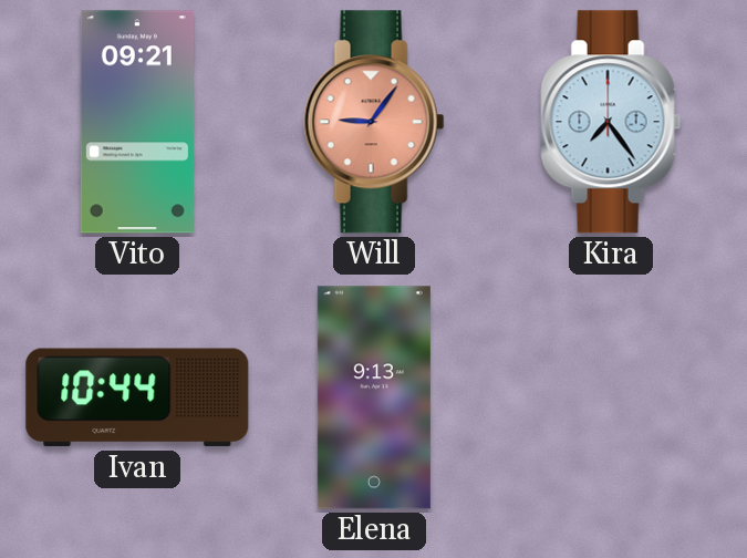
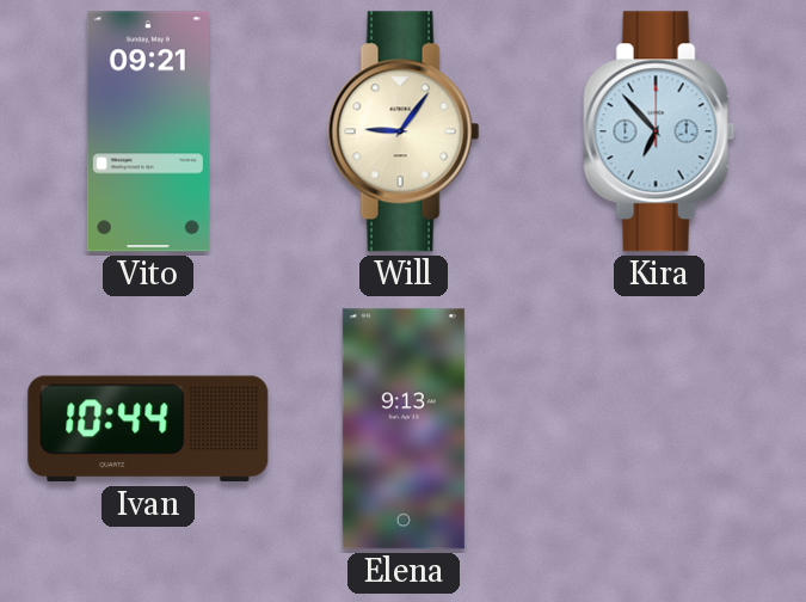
Will dial: salmon -> cream
Kira: 7:24 -> 6:53
